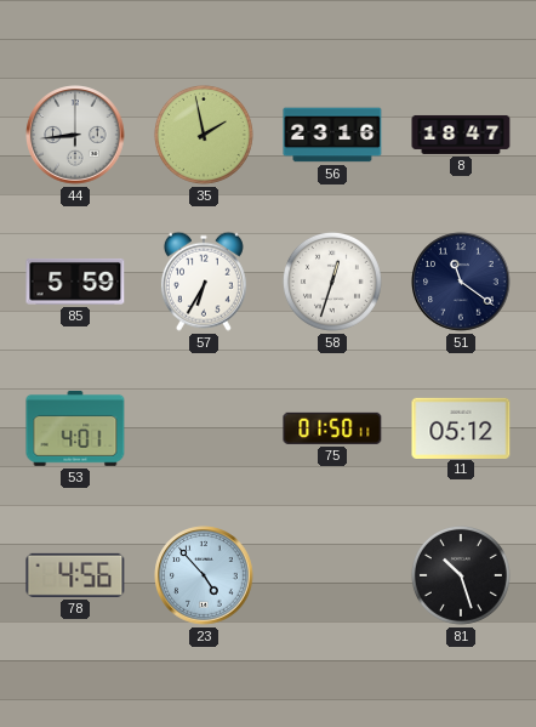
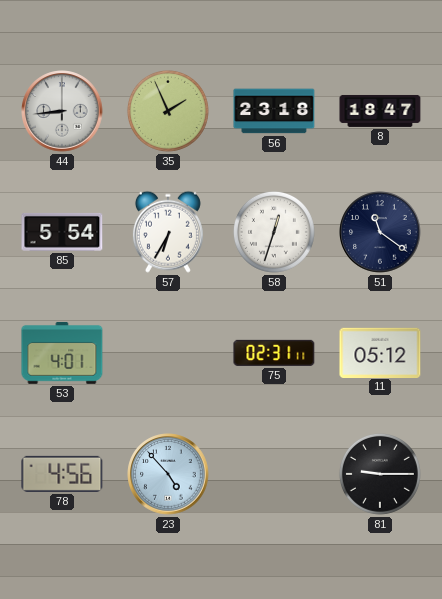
35: 1:58 -> 1:56
56: 23:16 -> 23:18
85: 5:59 -> 5:54
75: 01:50 -> 02:31
81: 10:27 -> 9:15
